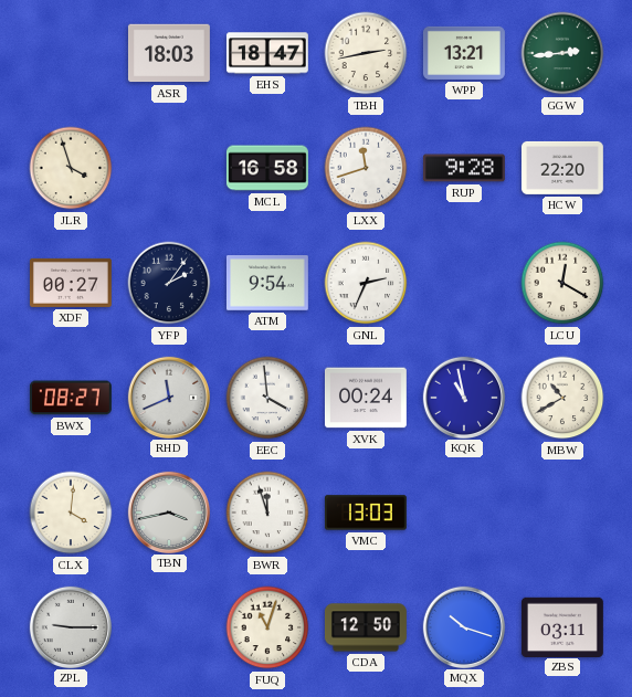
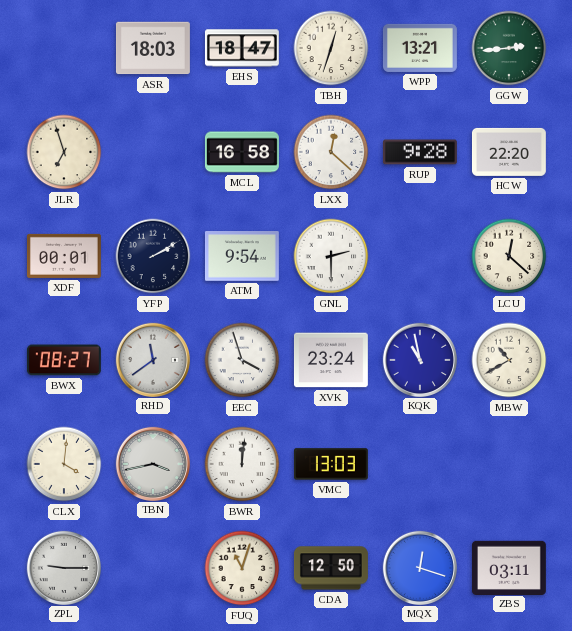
TBH: 2:43 -> 12:33
JLR: 3:57 -> 6:57
LXX: 11:42 -> 12:22
XDF: 00:27 -> 00:01
YFP: 2:06 -> 2:10
GNL: 2:34 -> 2:30
LCU: 12:20 -> 12:22
RHD: 11:41 -> 11:39
EEC: 3:59 -> 3:57
XVK: 00:24 -> 23:24
BWR: 11:57 -> 12:01
MQX: 10:18 -> 12:18
